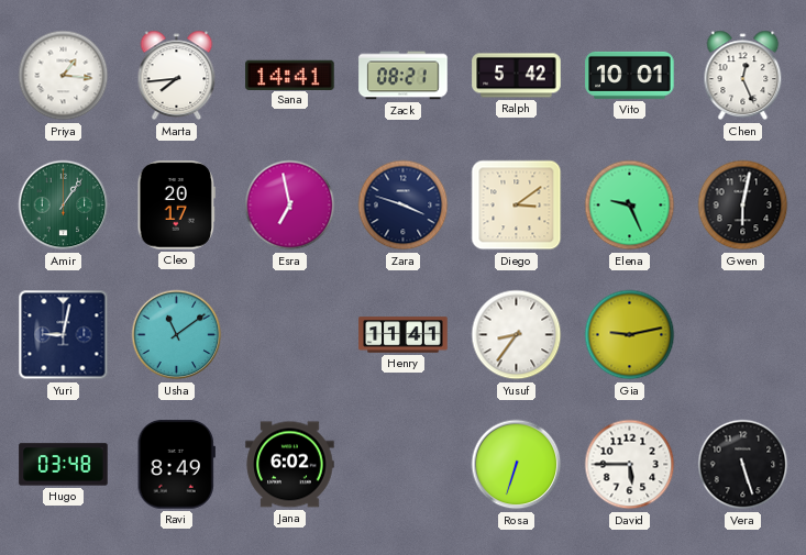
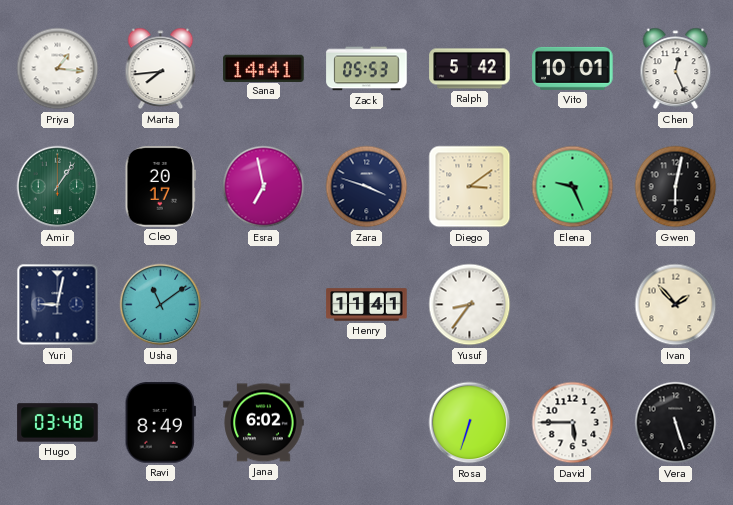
Zack: 08:21 -> 05:53
Gia: 9:13 -> none
Ivan: none -> 1:53
